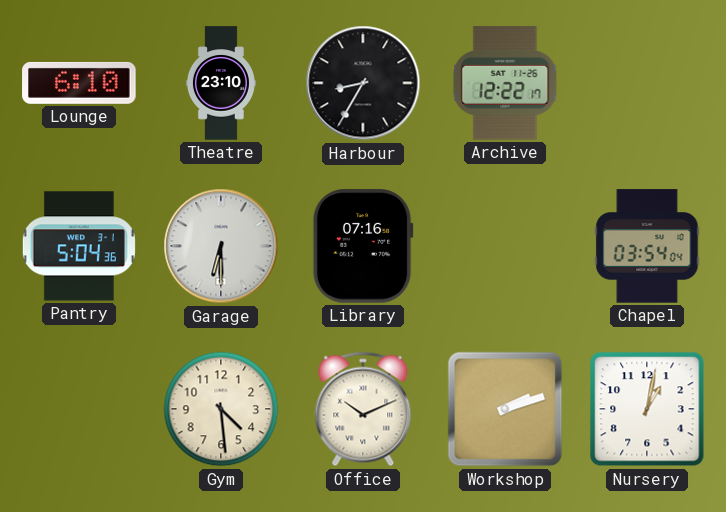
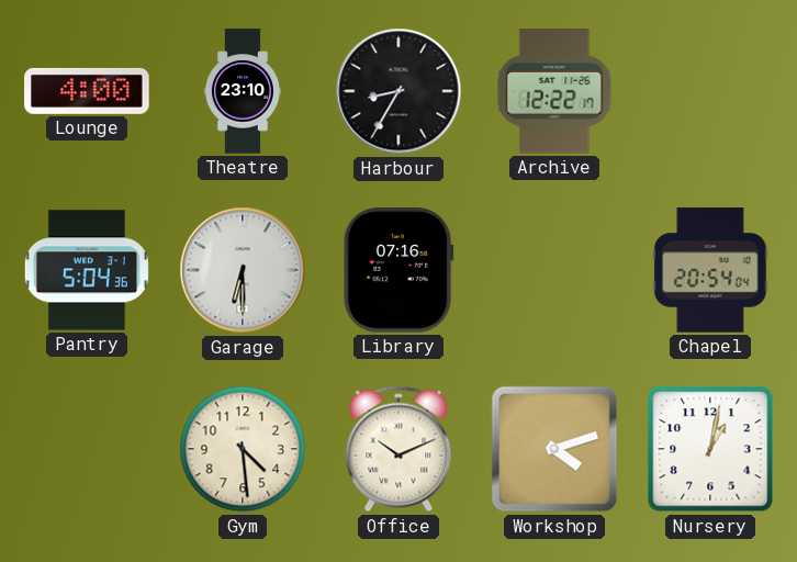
Lounge: 6:10 -> 4:00
Chapel: 03:54 -> 20:54
Workshop: 2:12 -> 4:12
